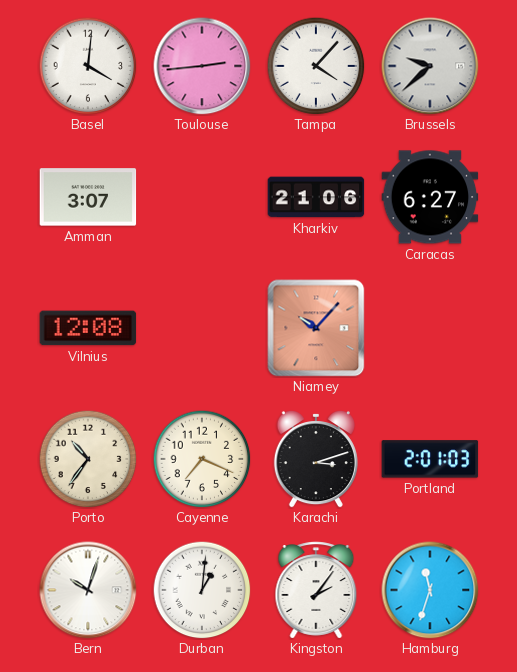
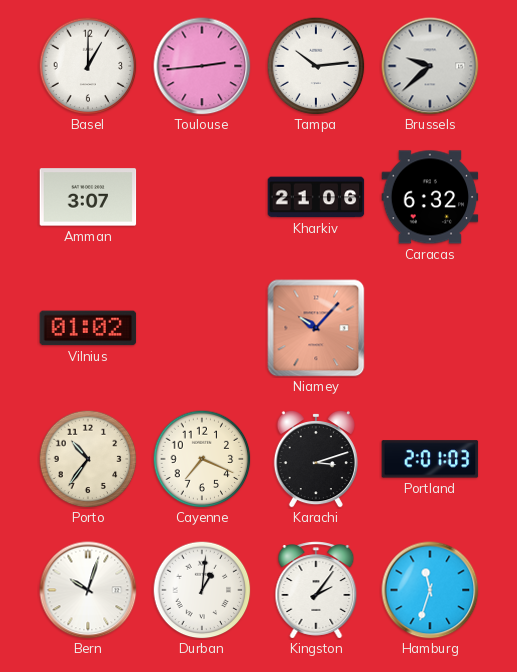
Basel: 4:01 -> 1:00
Tampa: 4:07 -> 10:14
Caracas: 6:27 -> 6:32
Vilnius: 12:08 -> 01:02
